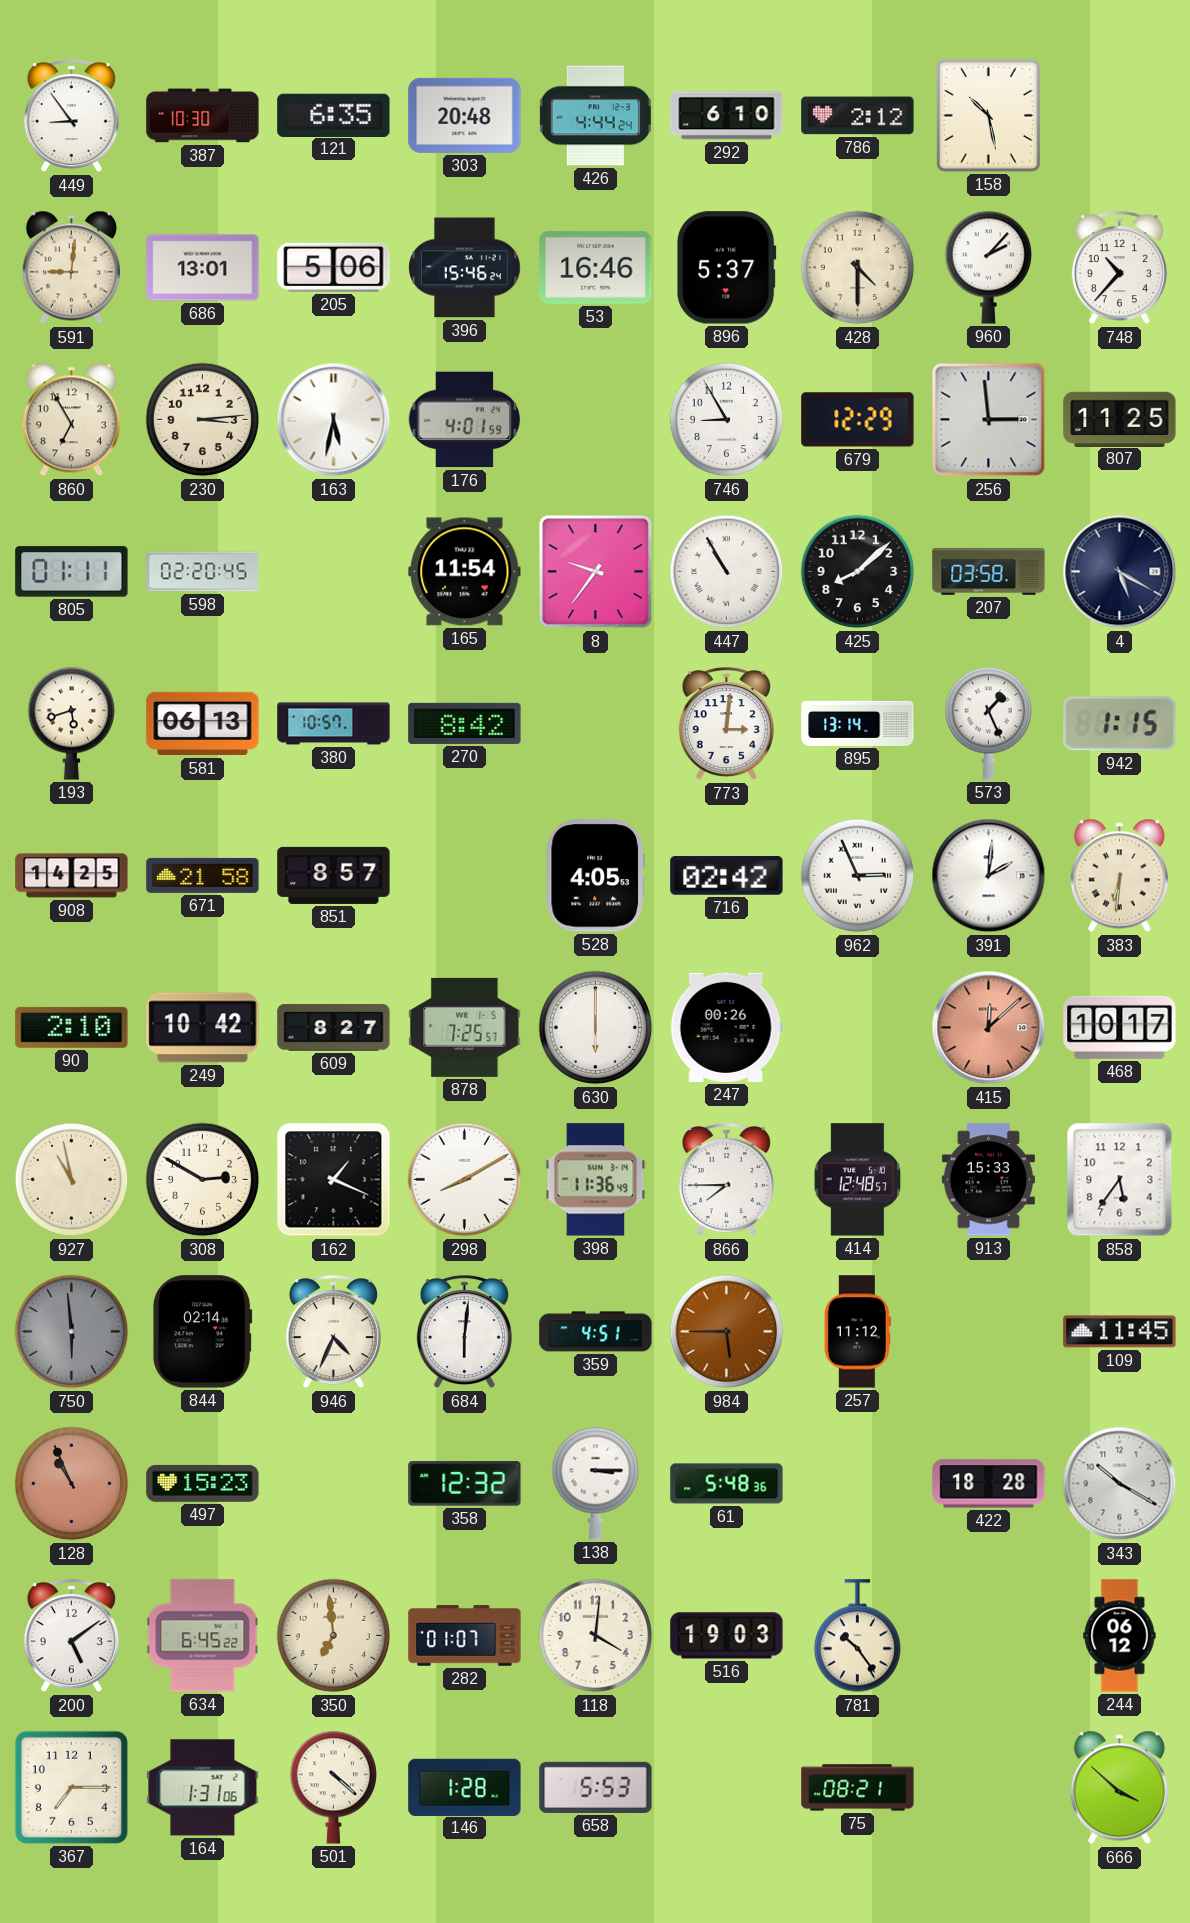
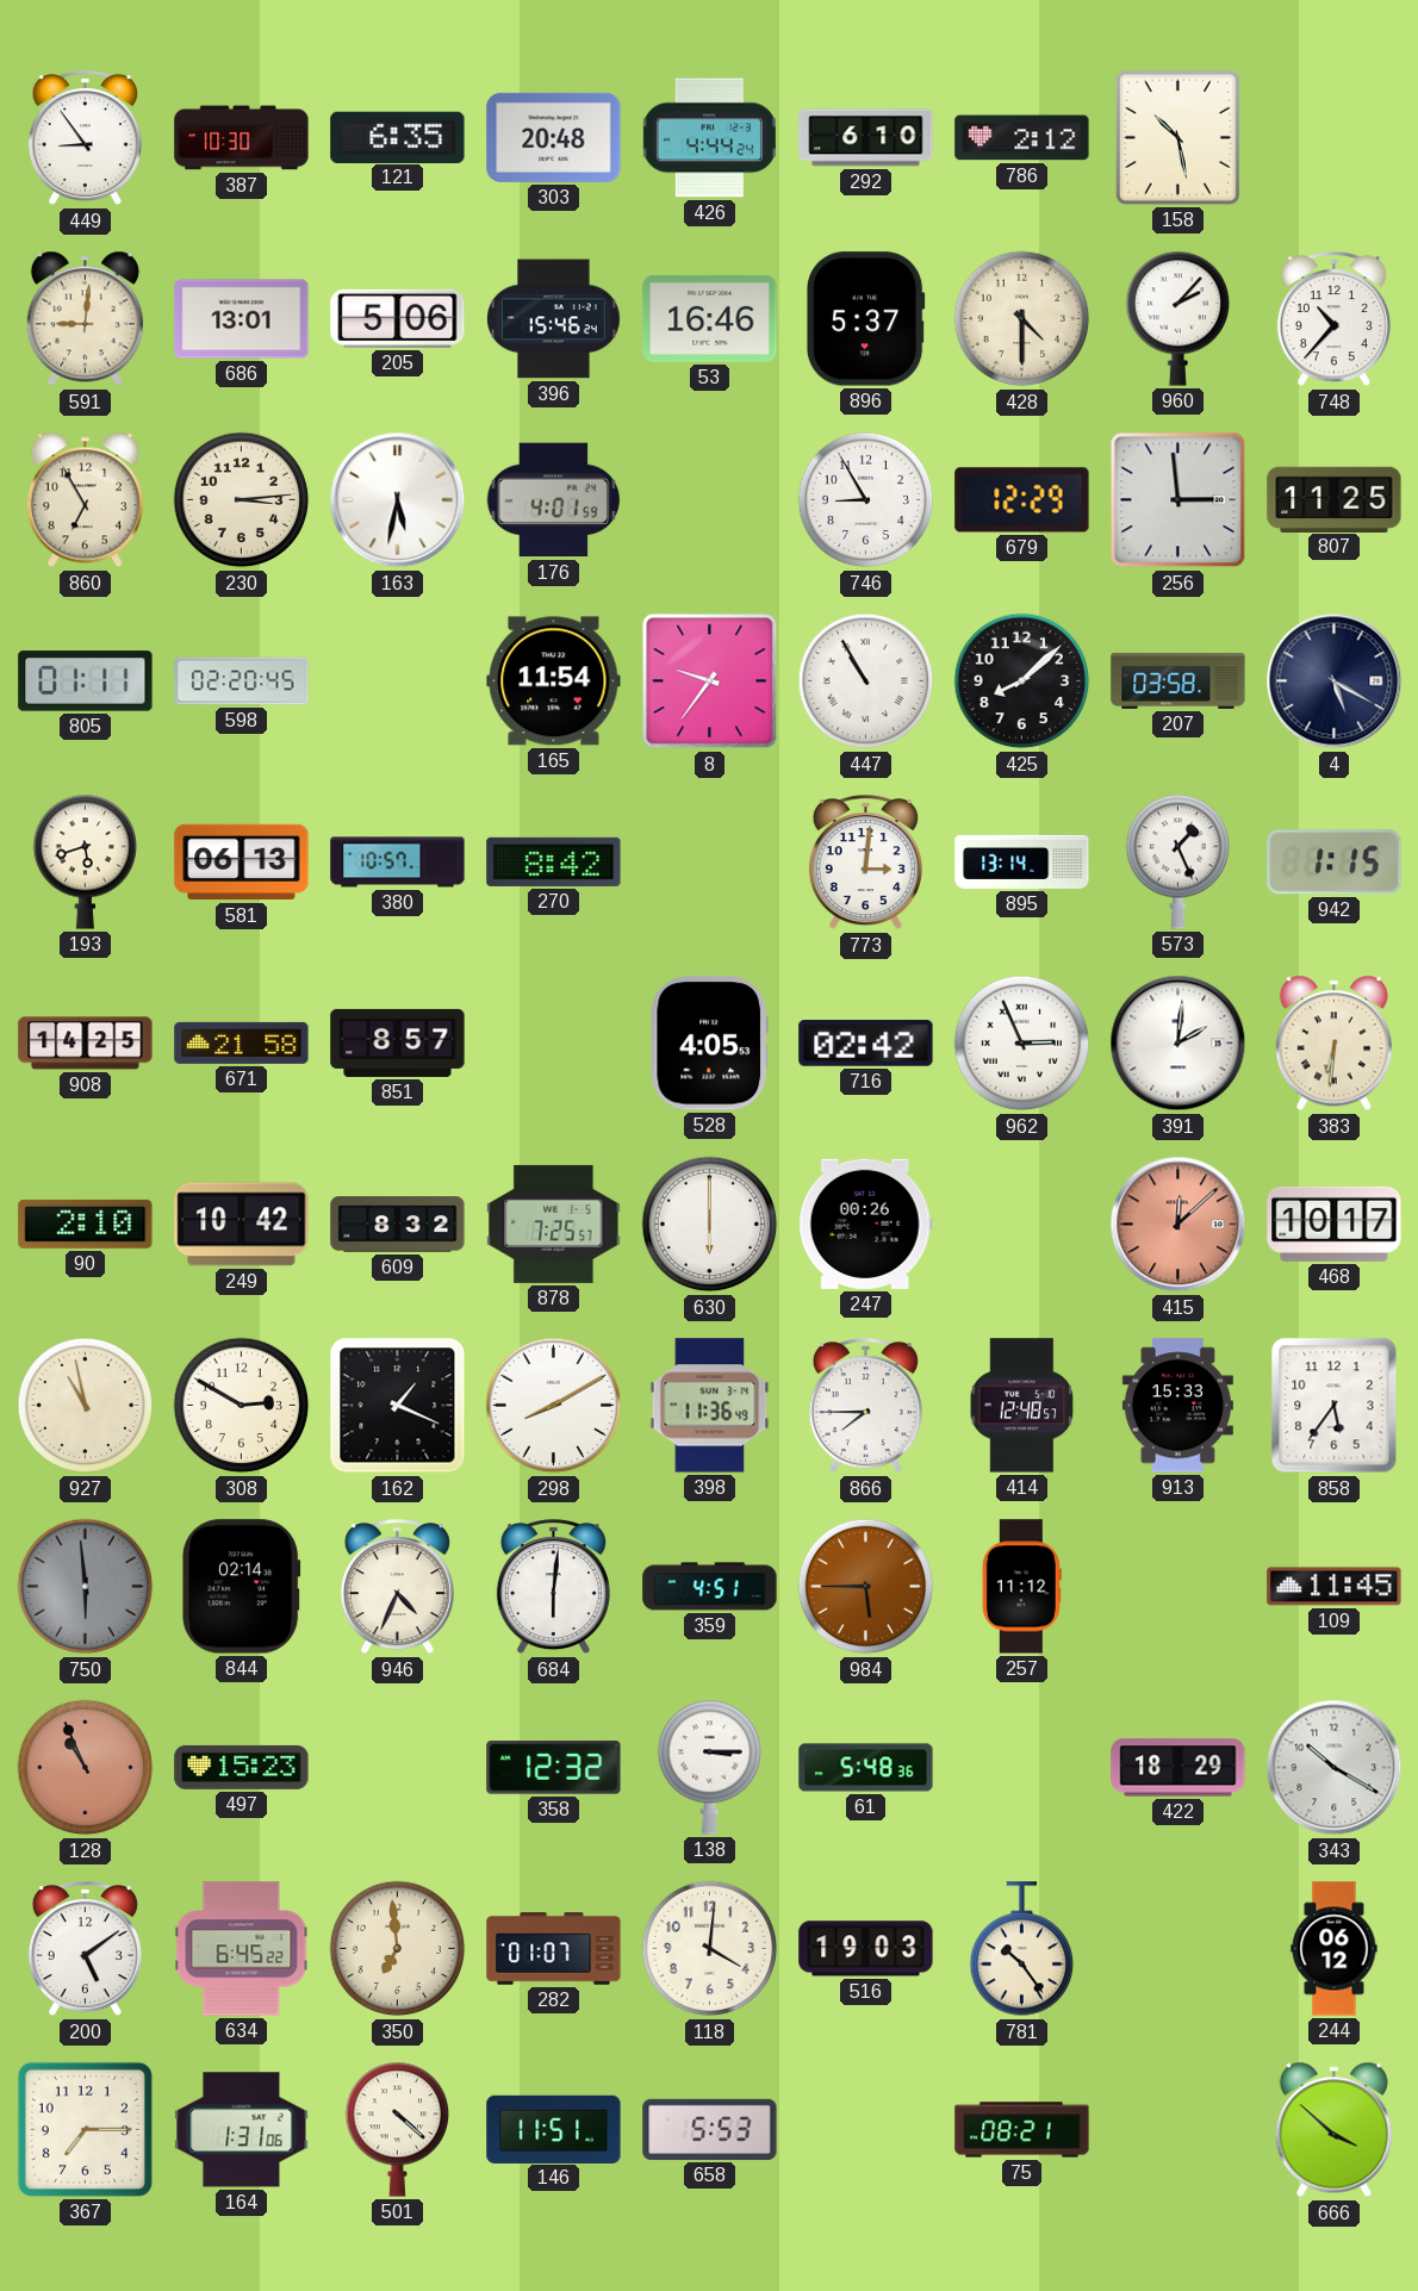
609: 8:27 -> 8:32
422: 18:28 -> 18:29
146: 1:28 -> 11:51
